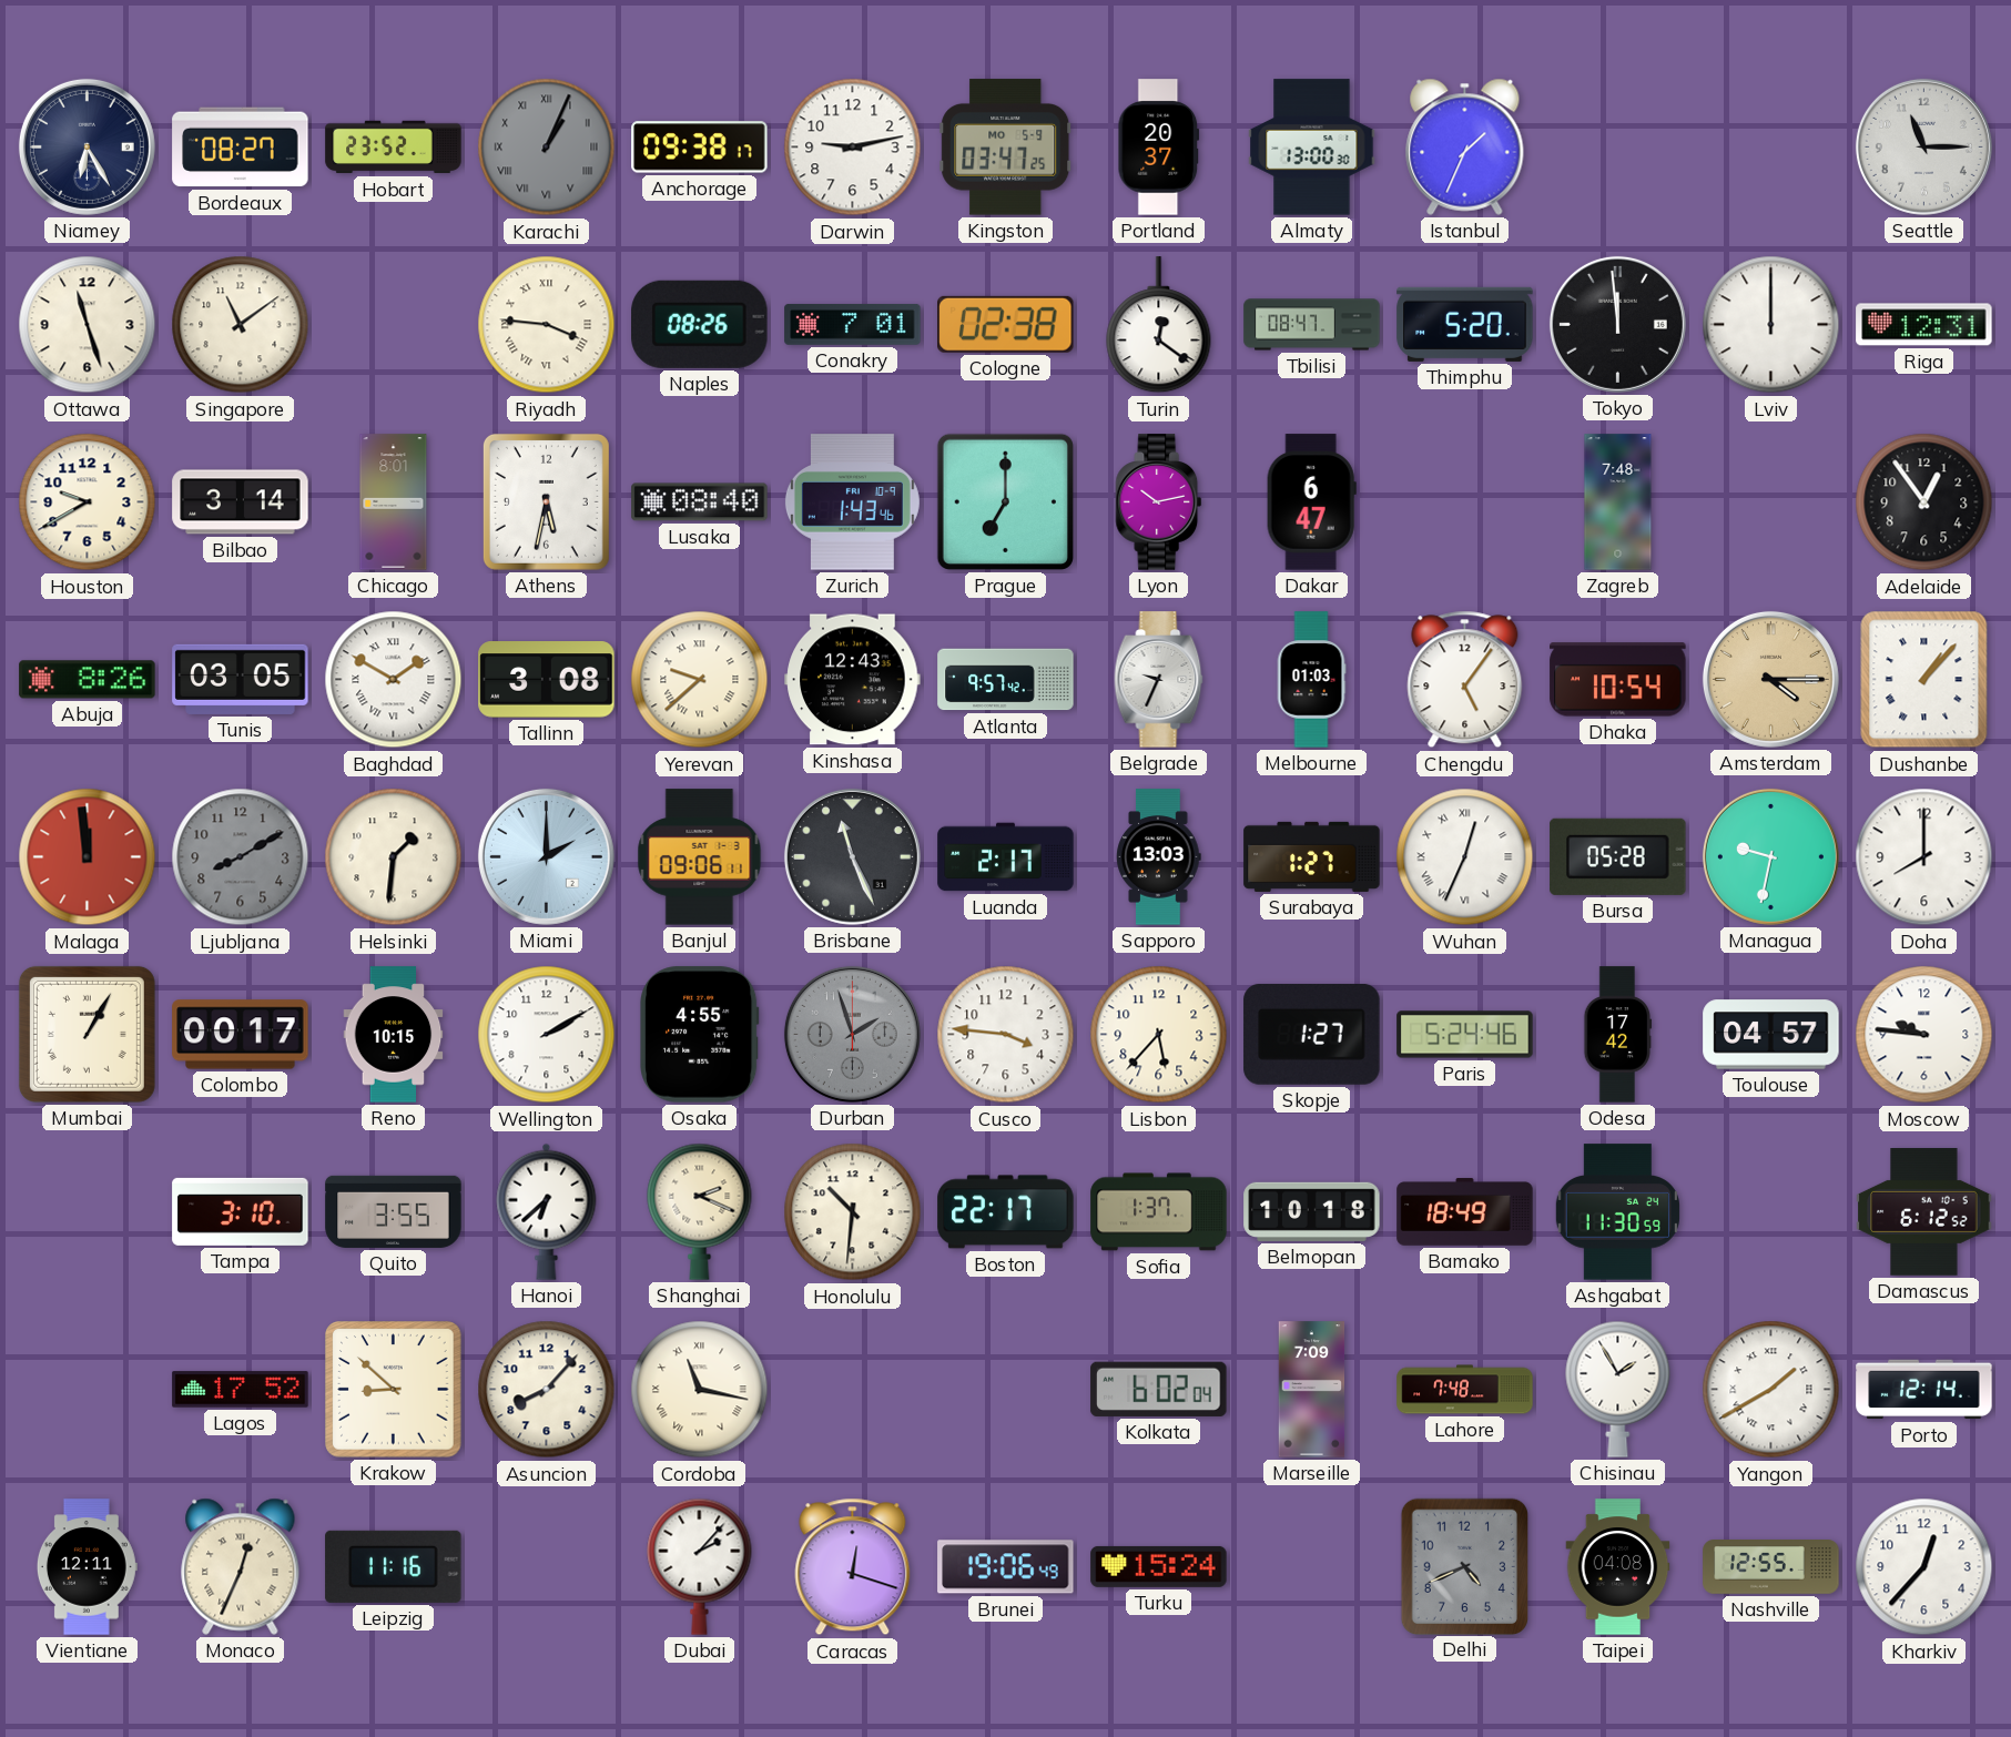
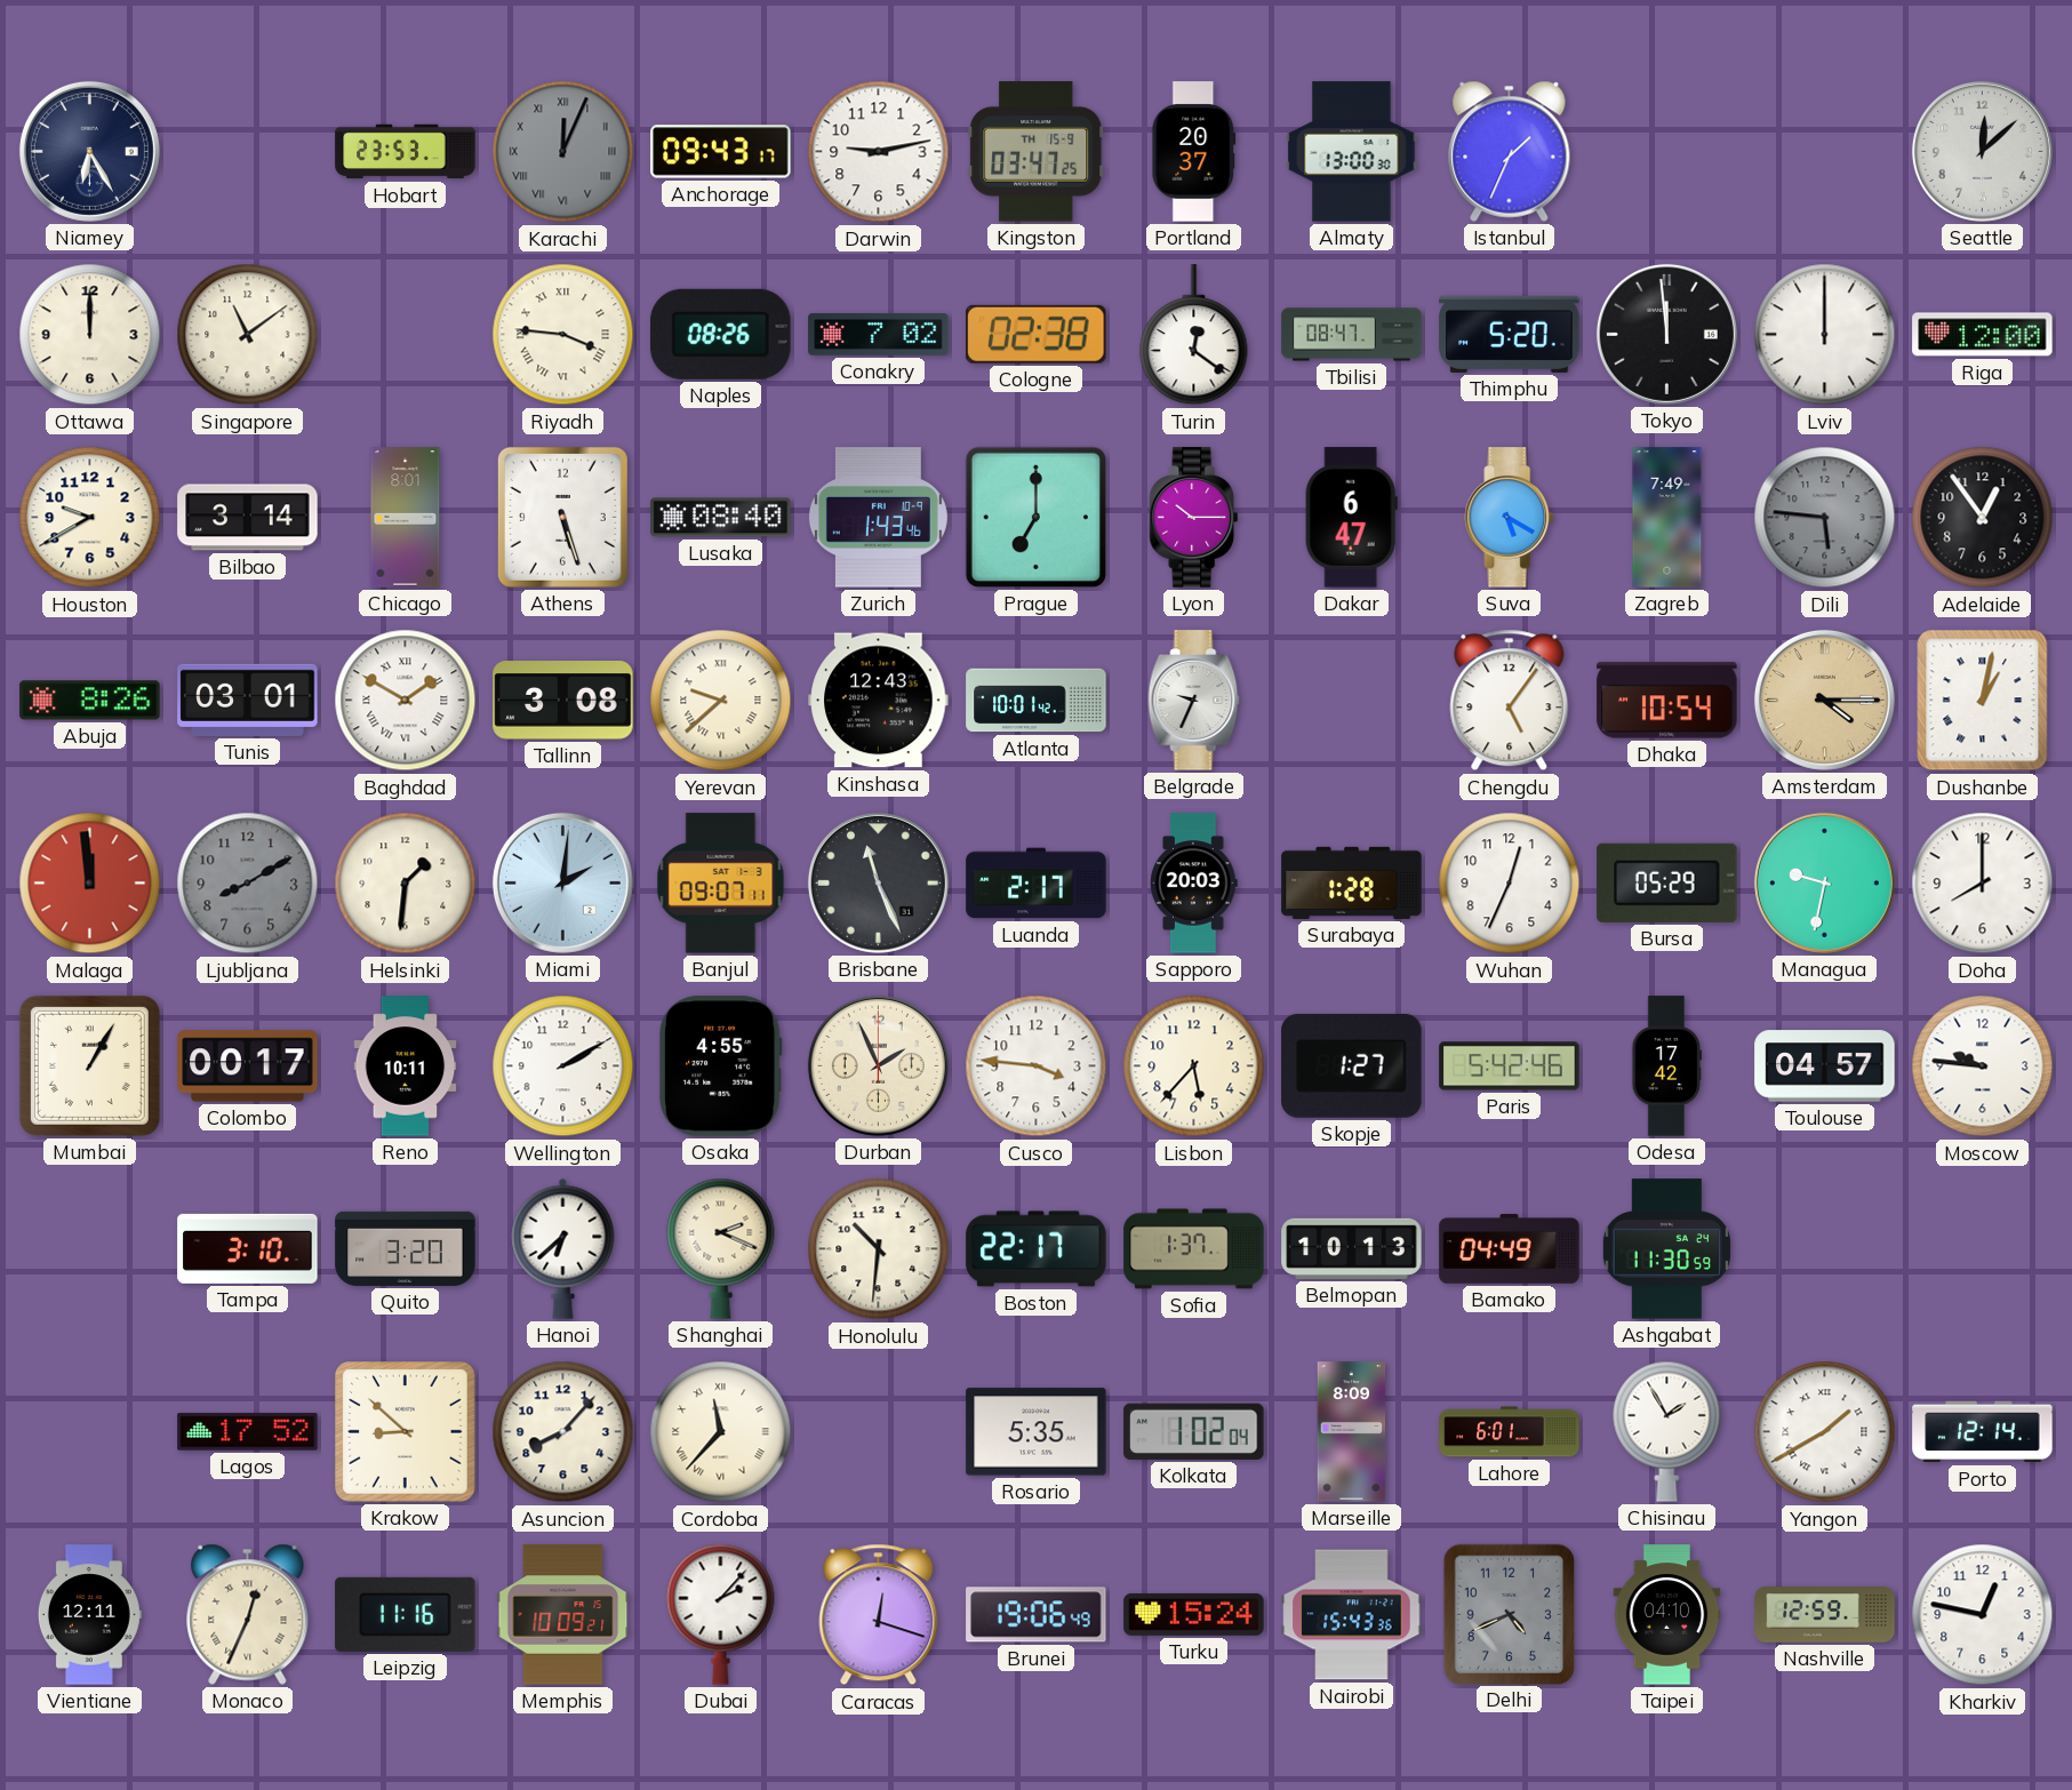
Bordeaux: 08:27 -> none
Hobart: 23:52 -> 23:53
Karachi: 1:04 -> 12:04
Anchorage: 09:38 -> 09:43
Kingston date: MO 5-9 -> TH 15-9
Seattle: 11:15 -> 12:08
Ottawa: 11:27 -> 12:00
Conakry: 7:01 -> 7:02
Riga: 12:31 -> 12:00
Athens: 5:32 -> 5:27
Lyon: 10:13 -> 10:15
Suva: none -> 5:20
Zagreb: 7:48 -> 7:49
Dili: none -> 5:46
Tunis: 03:05 -> 03:01
Atlanta: 9:57 -> 10:01
Melbourne: 01:03 -> none
Dushanbe: 1:07 -> 1:02
Miami: 2:00 -> 2:01
Banjul: 09:06 -> 09:07
Sapporo: 13:03 -> 20:03
Surabaya: 1:27 -> 1:28
Wuhan numerals: Roman -> Arabic
Bursa: 05:28 -> 05:29
Reno: 10:15 -> 10:11
Durban: 1:57 -> 1:56
Durban dial: grey -> cream
Paris: 5:24 -> 5:42
Quito: 3:55 -> 3:20
Belmopan: 10:18 -> 10:13
Bamako: 18:49 -> 04:49
Damascus: 6:12 -> none
Cordoba: 11:17 -> 11:37
Rosario: none -> 5:35
Kolkata: 6:02 -> 1:02
Marseille: 7:09 -> 8:09
Lahore: 7:48 -> 6:01
Memphis: none -> 10:09
Nairobi: none -> 15:43
Taipei: 04:08 -> 04:10
Nashville: 12:55 -> 12:59
Kharkiv: 12:37 -> 12:47
